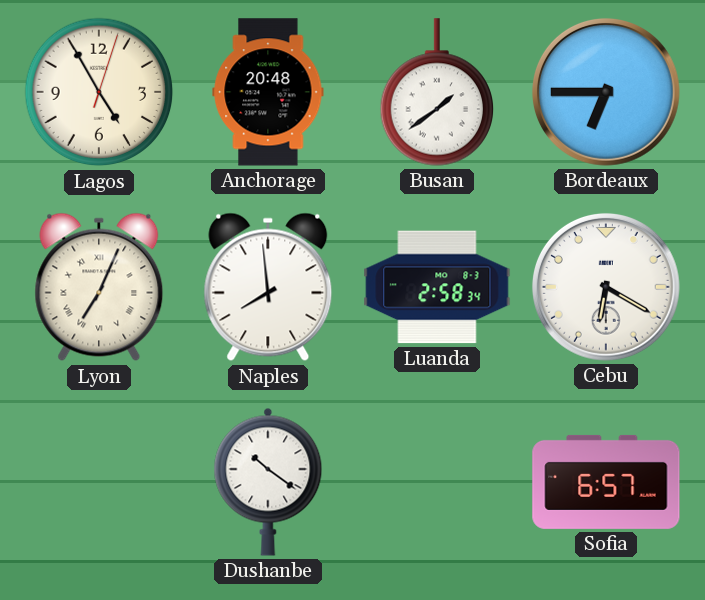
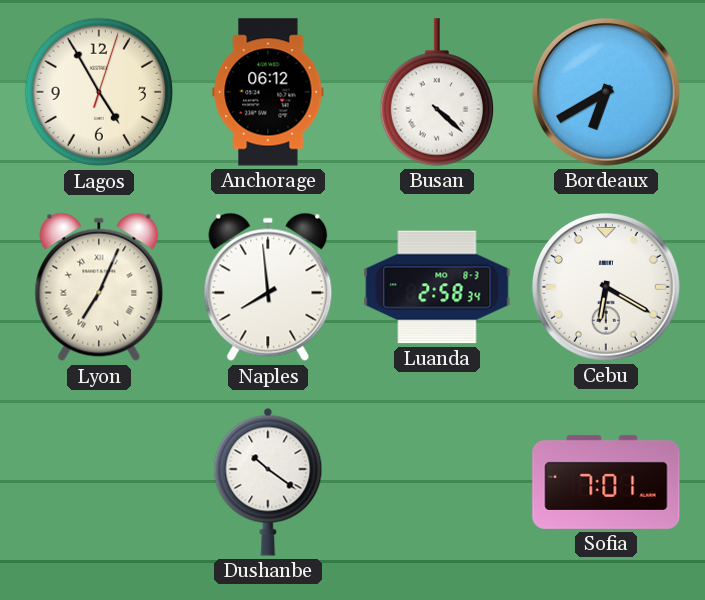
Anchorage: 20:48 -> 06:12
Busan: 1:39 -> 4:22
Bordeaux: 6:45 -> 6:40
Sofia: 6:57 -> 7:01
